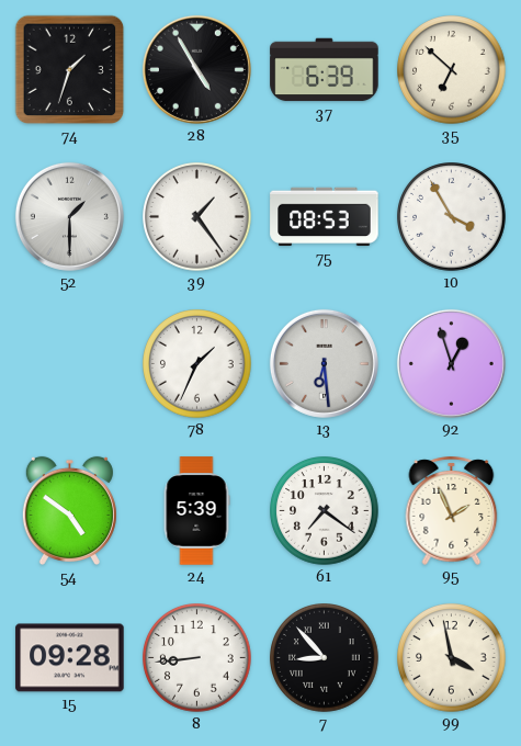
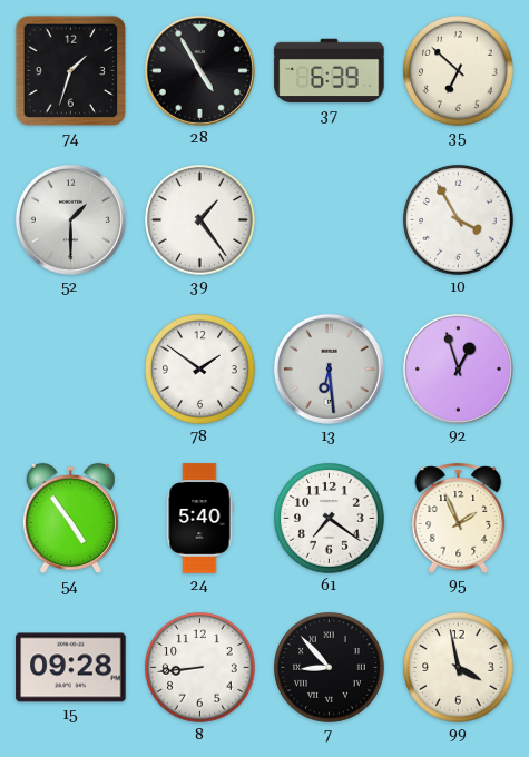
75: 08:53 -> none
78: 1:34 -> 1:51
54: 4:51 -> 4:54
24: 5:39 -> 5:40
